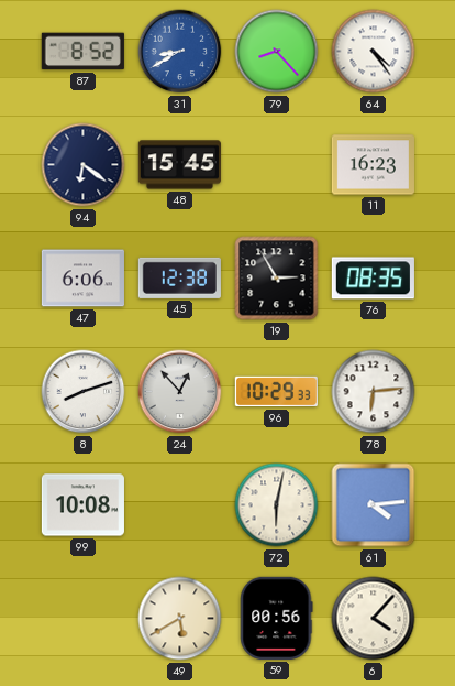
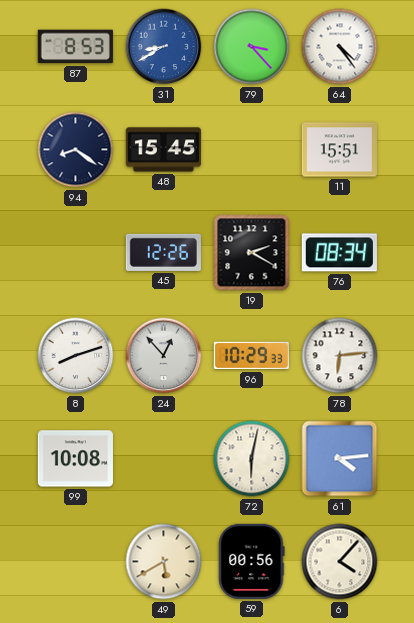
87: 8:52 -> 8:53
79: 8:23 -> 3:23
94: 6:21 -> 8:21
11: 16:23 -> 15:51
47: 6:06 -> none
45: 12:38 -> 12:26
19: 2:55 -> 2:20
76: 08:35 -> 08:34
